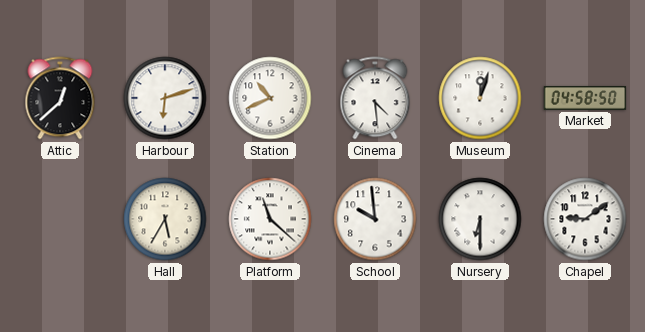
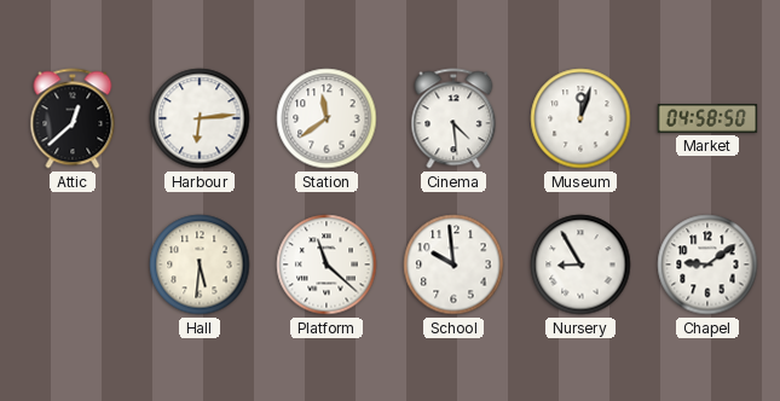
Harbour: 6:12 -> 6:14
Station: 10:41 -> 11:39
Hall: 5:35 -> 5:31
Nursery: 6:30 -> 8:55
